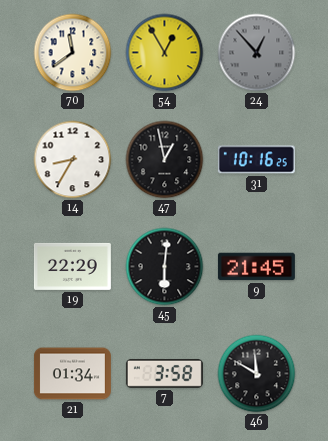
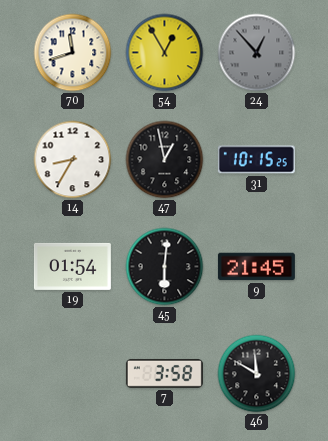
70: 11:39 -> 11:42
31: 10:16 -> 10:15
19: 22:29 -> 01:54
21: 01:34 -> none
